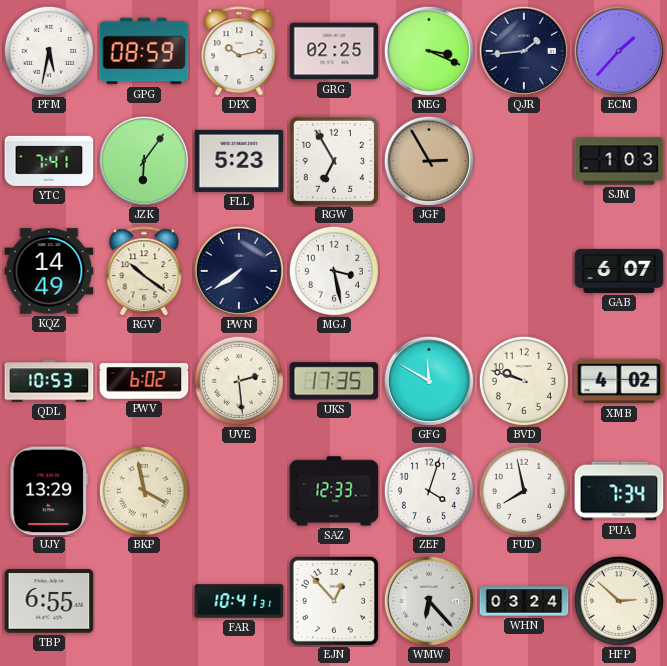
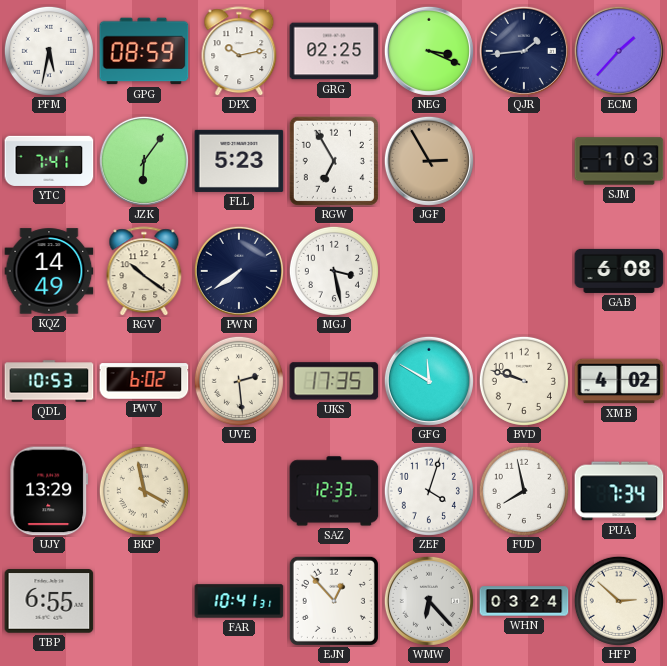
GAB: 6:07 -> 6:08
